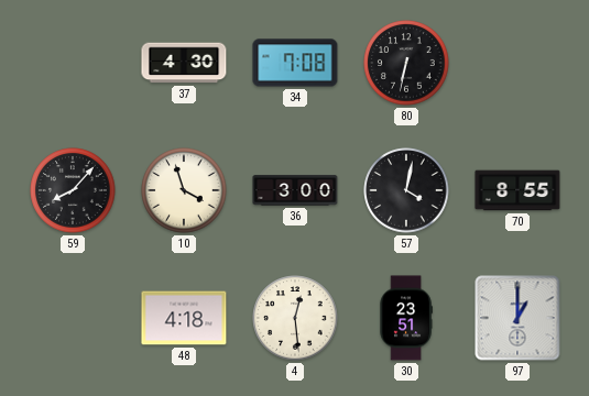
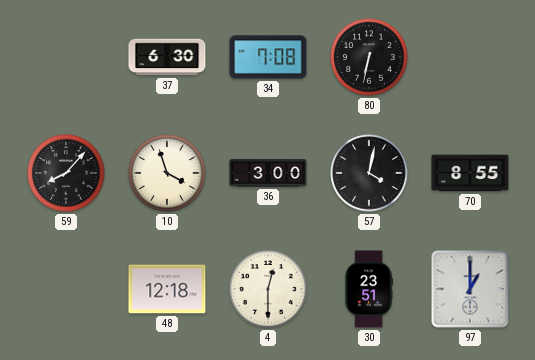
37: 4:30 -> 6:30
48: 4:18 -> 12:18
4: 12:29 -> 12:30
